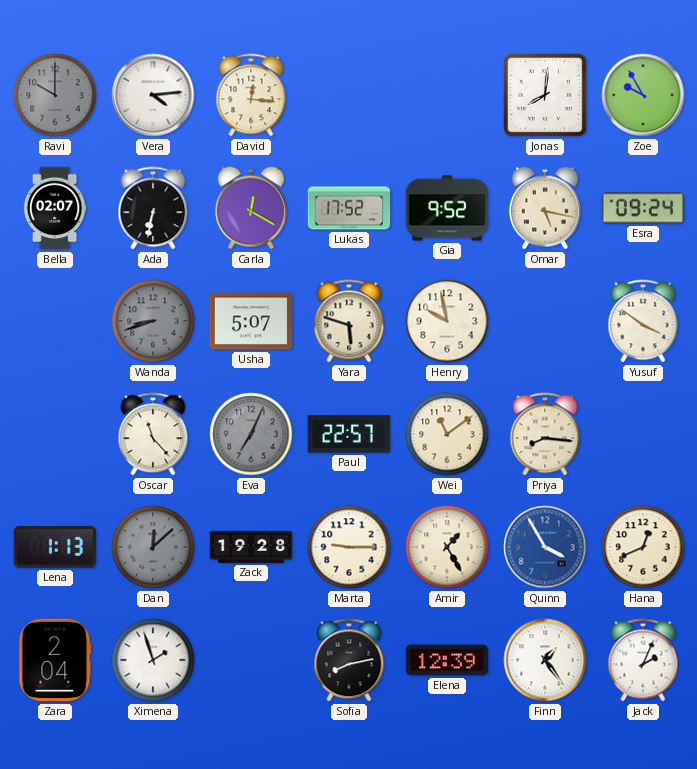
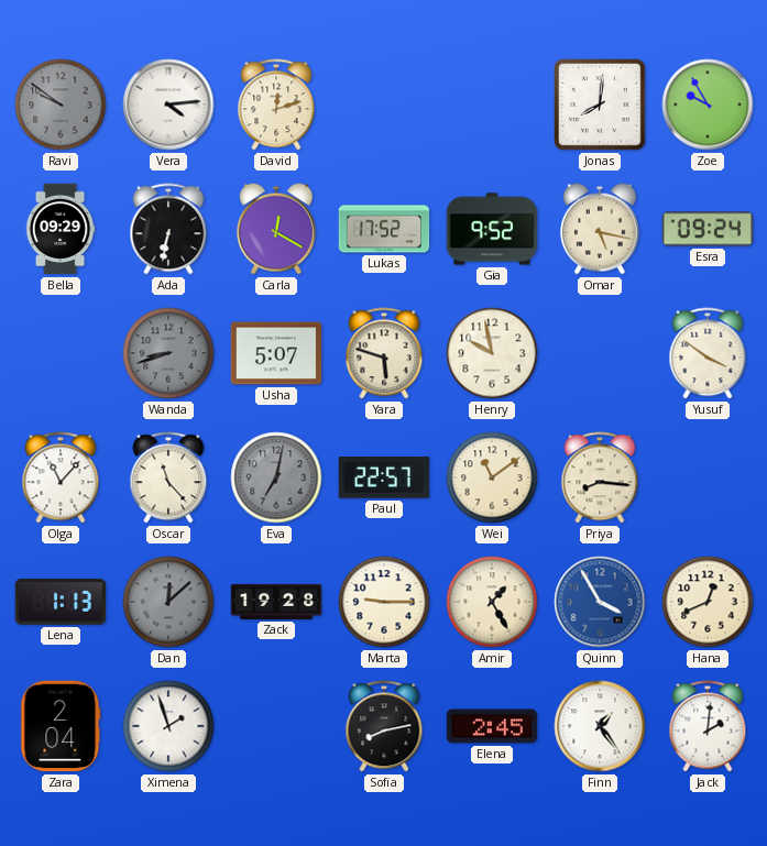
Ravi: 10:00 -> 9:51
David: 12:16 -> 12:12
Bella: 02:07 -> 09:29
Olga: none -> 11:07
Eva: 7:04 -> 7:02
Elena: 12:39 -> 2:45
Jack: 2:04 -> 2:01
